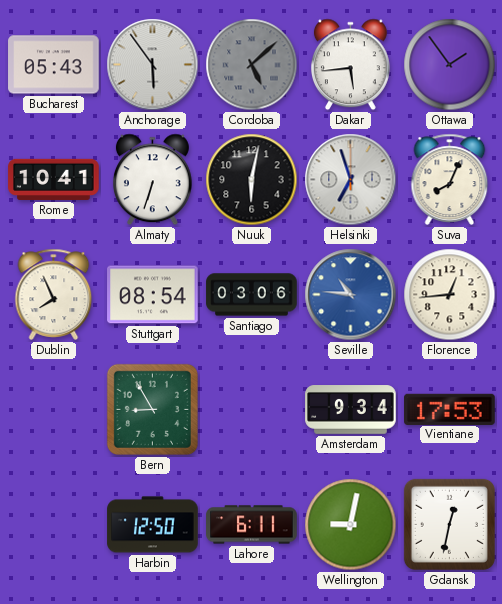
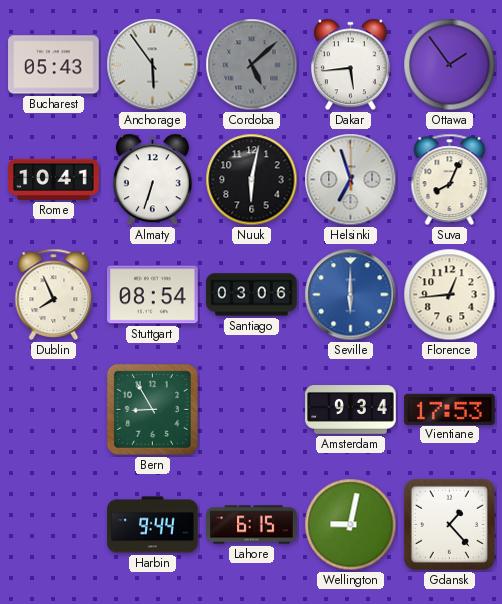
Seville: 10:46 -> 6:00
Harbin: 12:50 -> 9:44
Lahore: 6:11 -> 6:15
Gdansk: 12:32 -> 1:23
